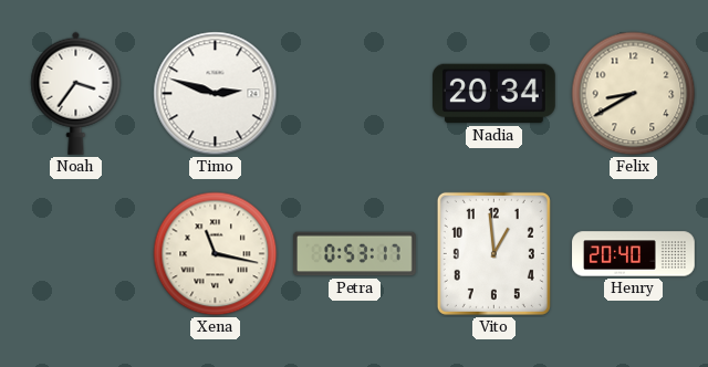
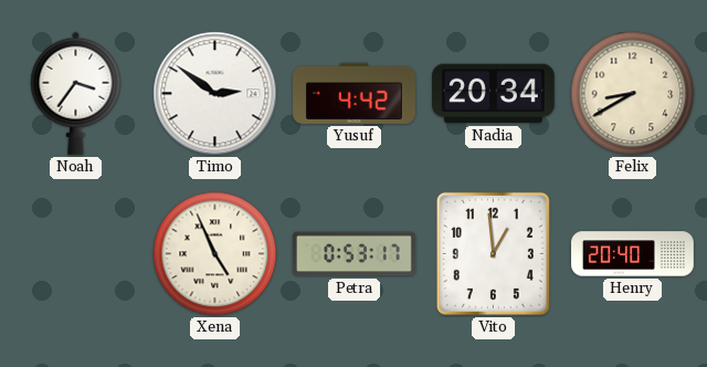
Timo: 2:48 -> 2:51
Yusuf: none -> 4:42
Xena: 11:17 -> 4:56
